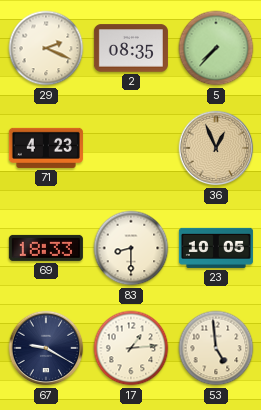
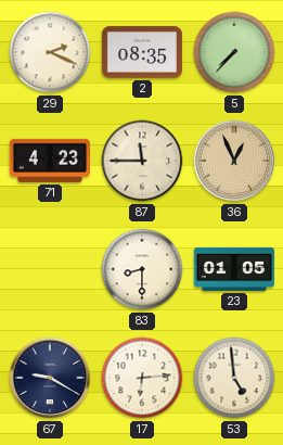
87: none -> 11:45
69: 18:33 -> none
23: 10:05 -> 01:05
17: 1:14 -> 6:14
